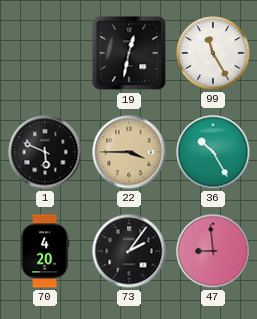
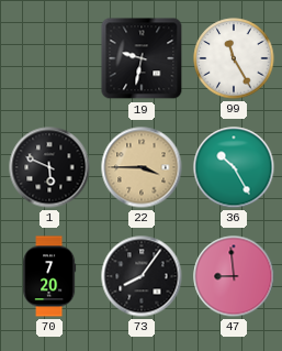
19: 12:32 -> 9:32
70: 4:20 -> 7:20
73: 2:06 -> 8:06
